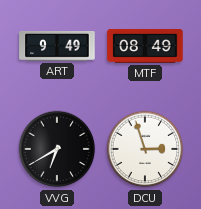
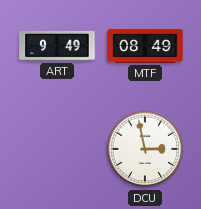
VVG: 6:40 -> none
DCU: 2:57 -> 2:58
